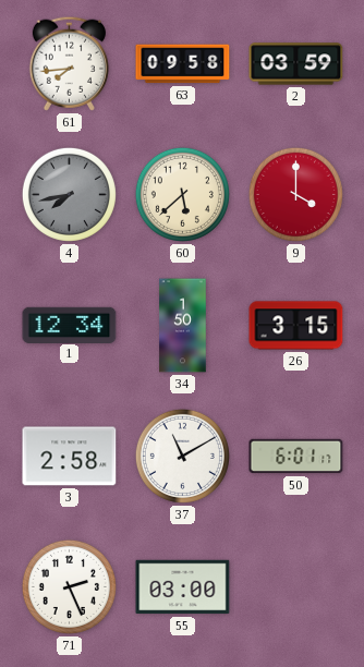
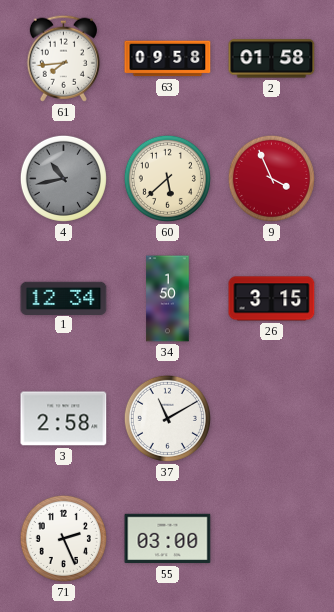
2: 03:59 -> 01:58
4: 7:43 -> 10:43
9: 4:00 -> 3:56
50: 6:01 -> none
